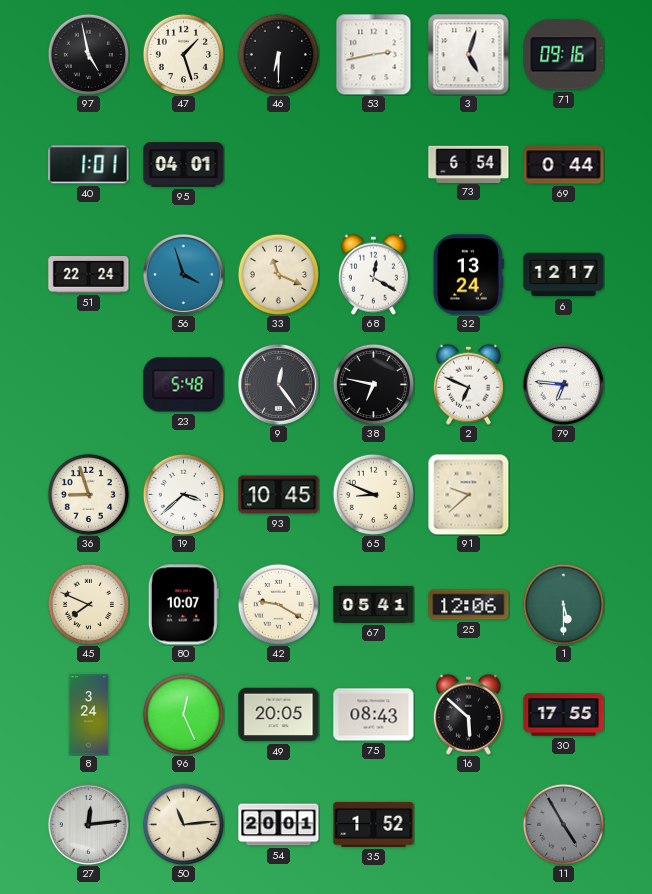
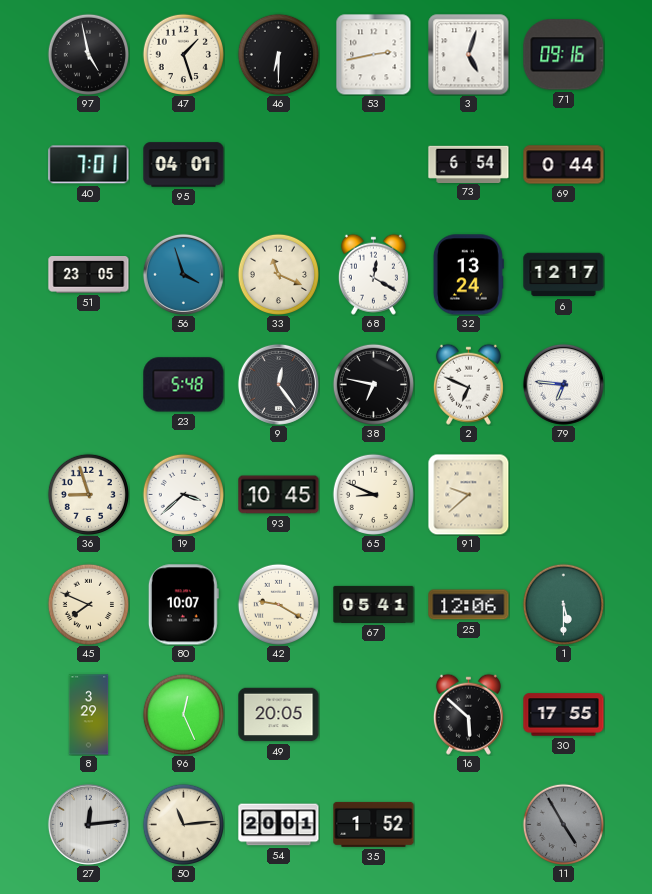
40: 1:01 -> 7:01
51: 22:24 -> 23:05
8: 3:24 -> 3:29
75: 08:43 -> none
